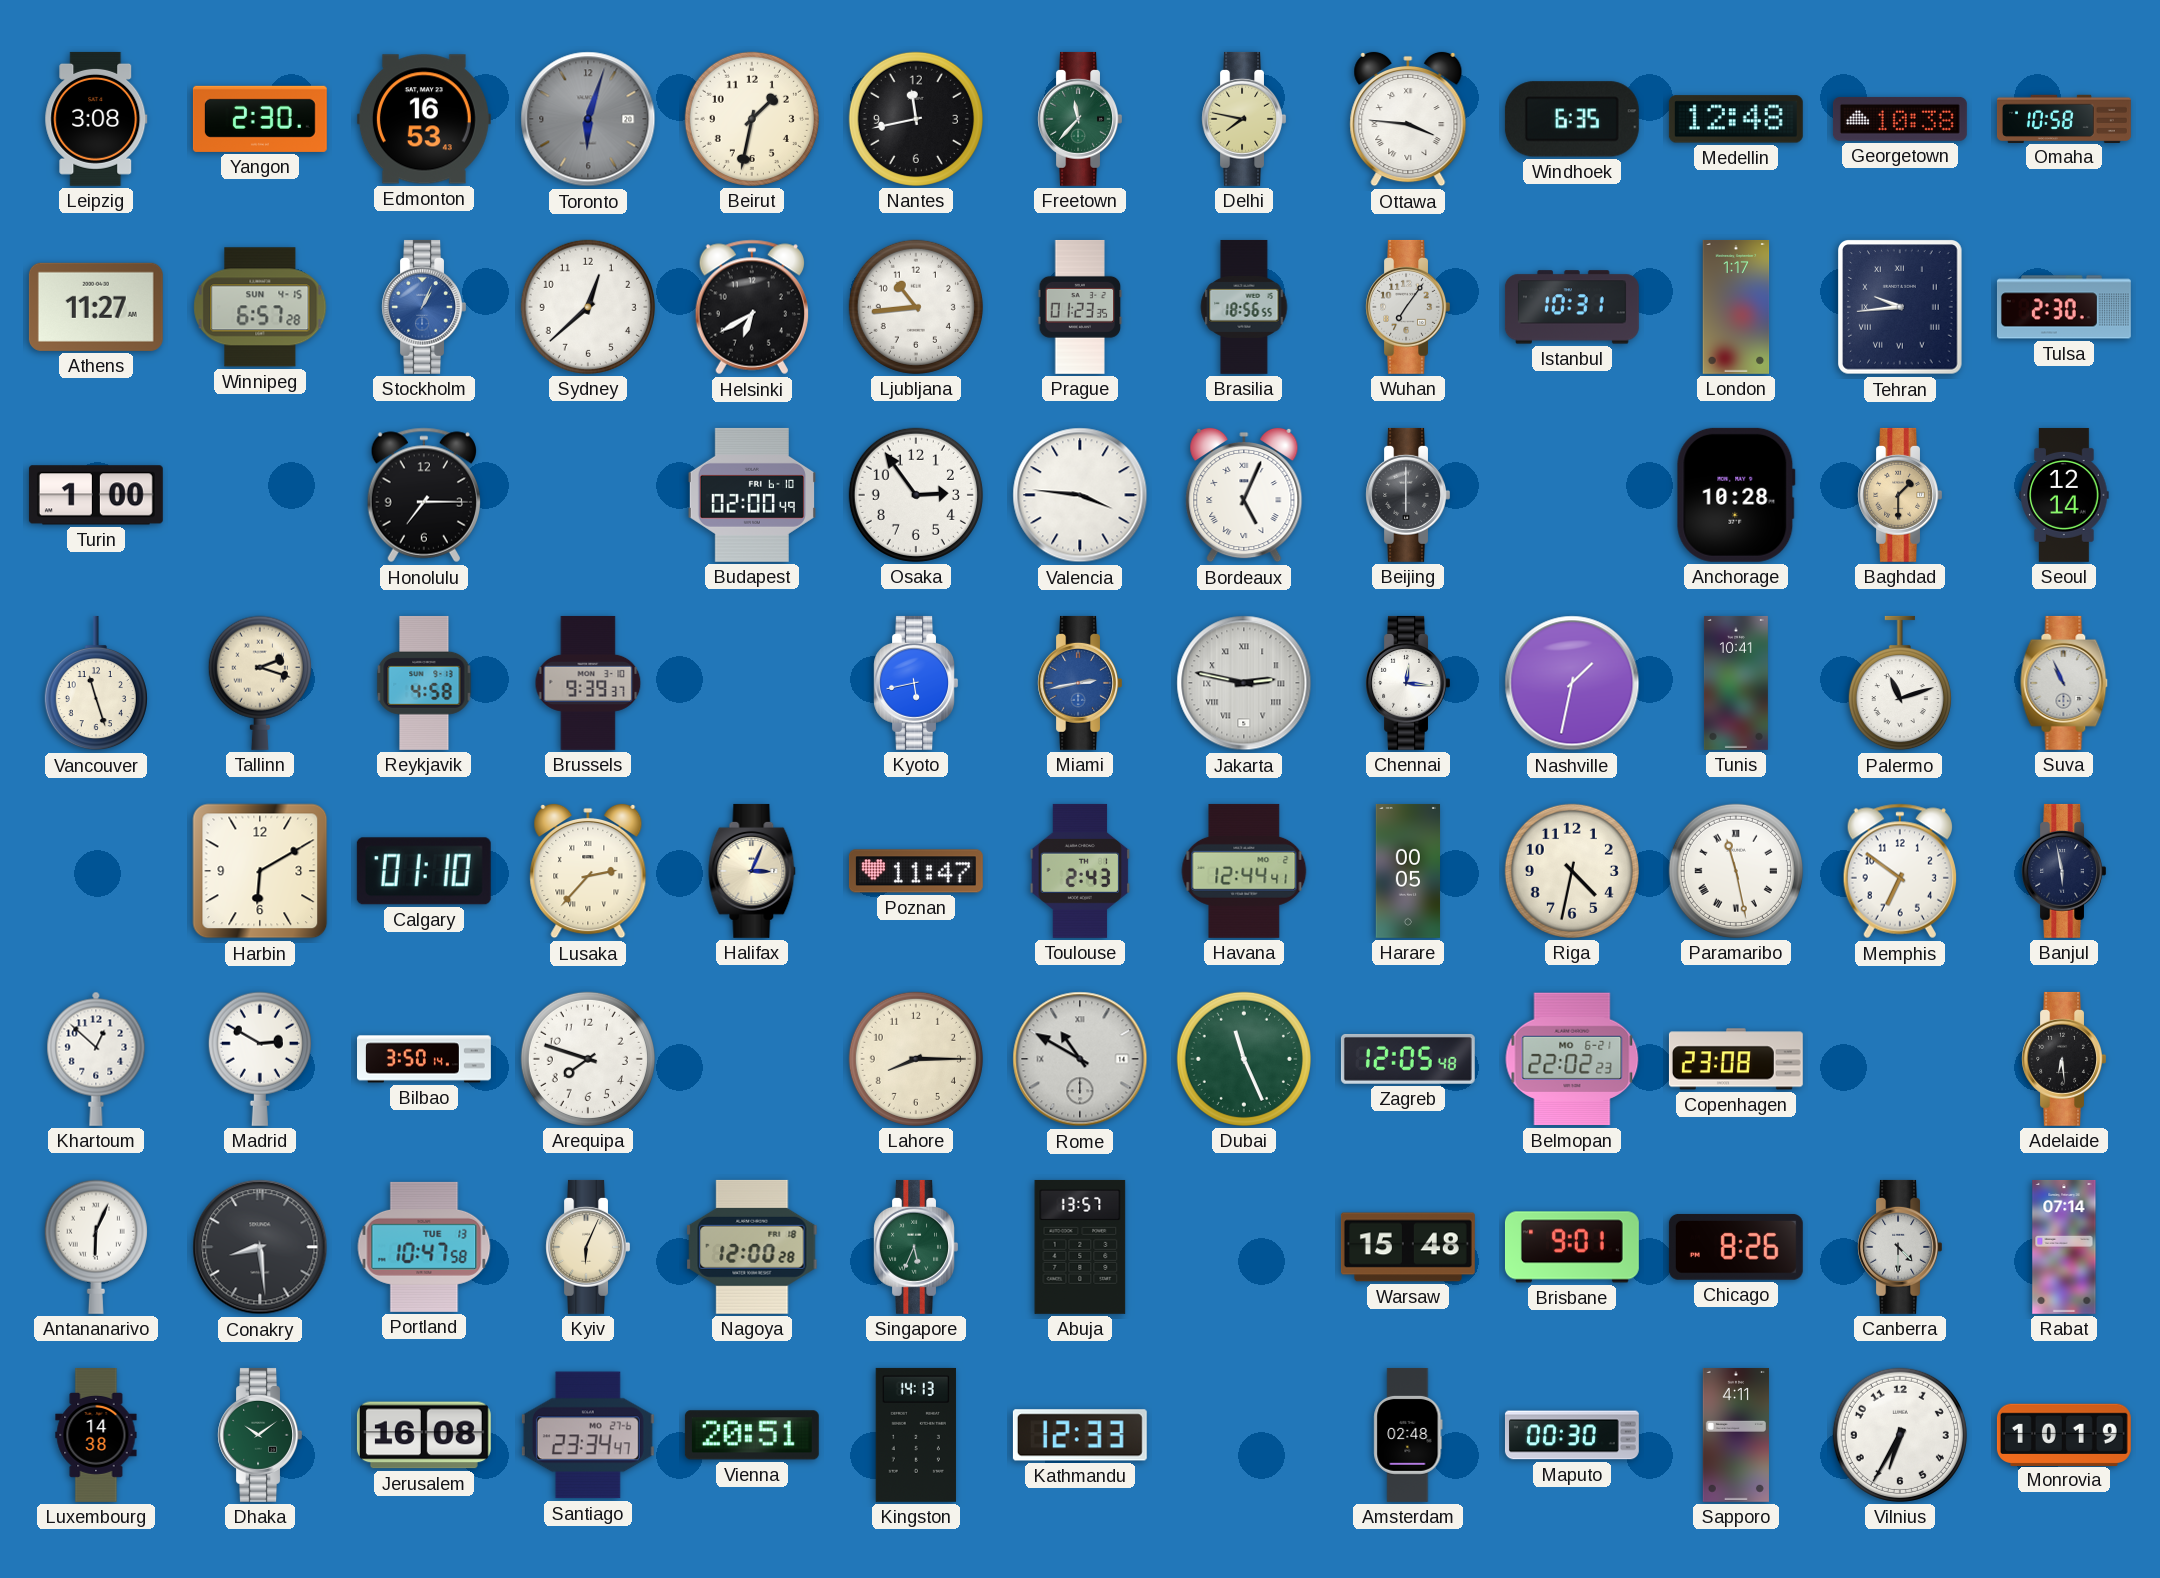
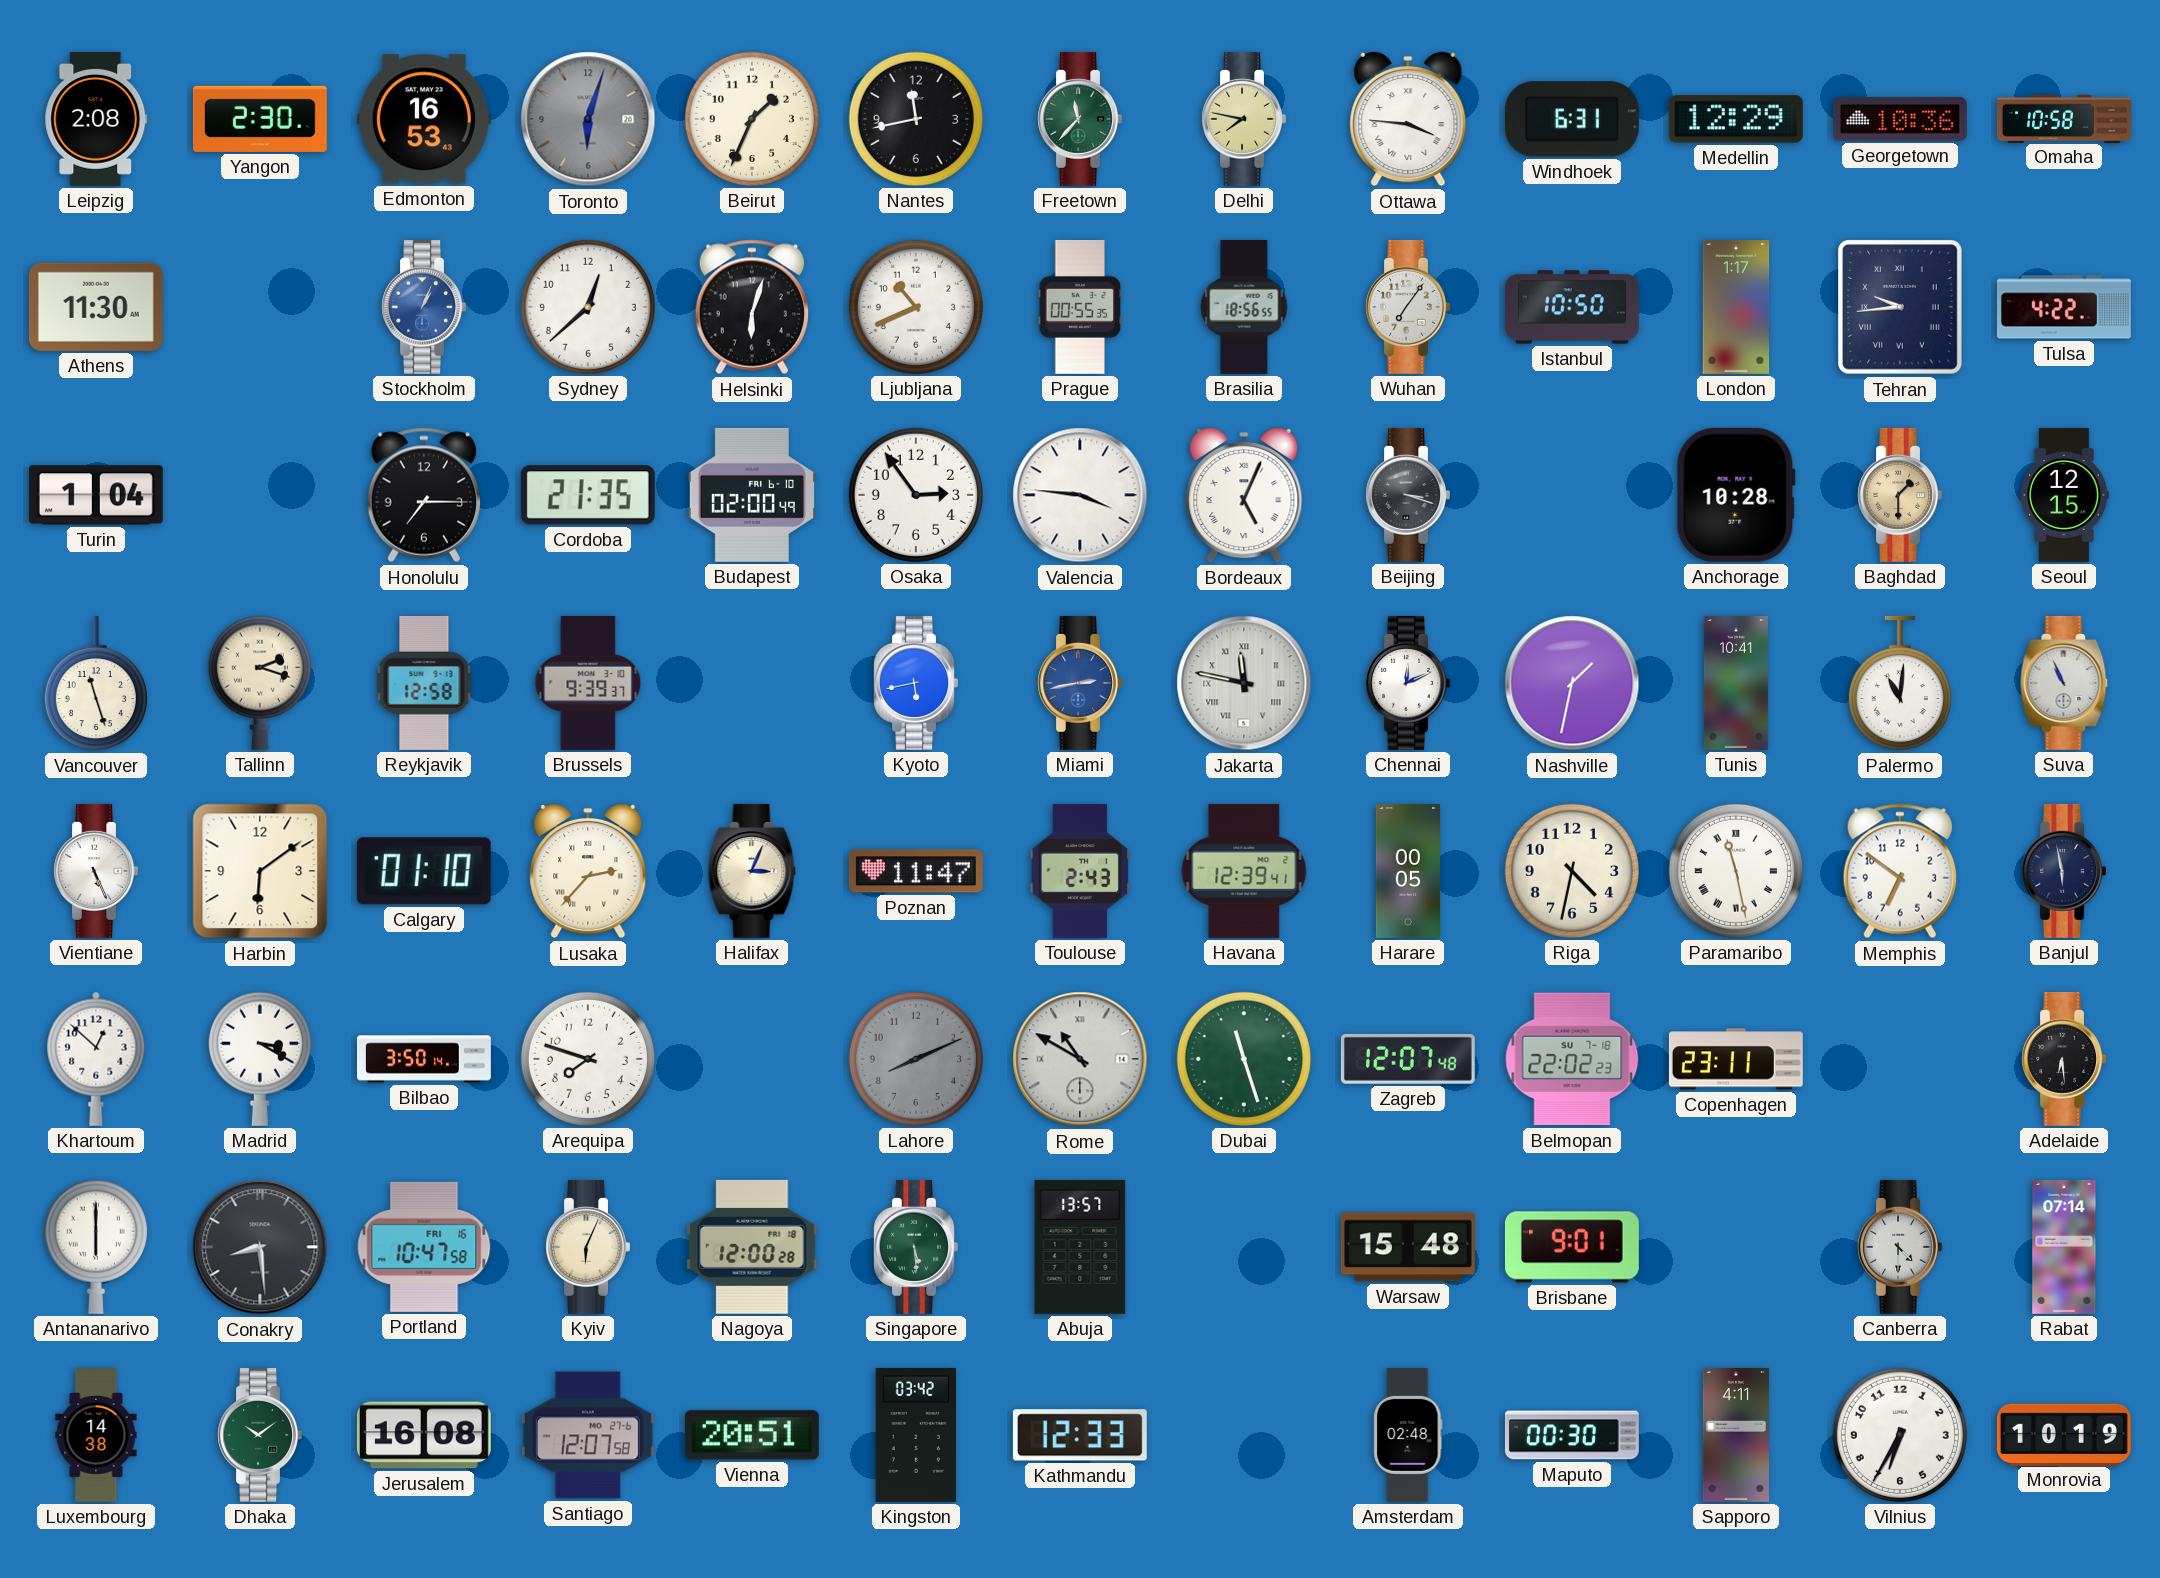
Leipzig: 3:08 -> 2:08
Beirut: 1:32 -> 1:34
Windhoek: 6:35 -> 6:31
Medellin: 12:48 -> 12:29
Georgetown: 10:38 -> 10:36
Athens: 11:27 -> 11:30
Winnipeg: 6:57 -> none
Helsinki: 6:40 -> 6:03
Ljubljana: 10:44 -> 10:41
Prague: 01:23 -> 00:55
Istanbul: 10:31 -> 10:50
Tulsa: 2:30 -> 4:22
Turin: 1:00 -> 1:04
Cordoba: none -> 21:35
Beijing: 6:00 -> 3:18
Seoul: 12:14 -> 12:15
Reykjavik: 4:58 -> 12:58
Jakarta: 2:47 -> 11:47
Chennai: 12:16 -> 12:11
Palermo: 11:12 -> 11:01
Vientiane: none -> 5:26
Harbin: 6:10 -> 6:09
Havana: 12:44 -> 12:39
Madrid: 2:50 -> 3:20
Lahore: 8:15 -> 8:11
Lahore dial: cream -> grey
Dubai: 11:26 -> 11:27
Zagreb: 12:05 -> 12:07
Belmopan date: MO 6-21 -> SU 7-18
Copenhagen: 23:08 -> 23:11
Antananarivo: 6:04 -> 6:00
Portland date: TUE 13 -> FRI 16
Singapore: 5:34 -> 5:29
Chicago: 8:26 -> none
Santiago: 23:34 -> 12:07
Kingston: 14:13 -> 03:42
